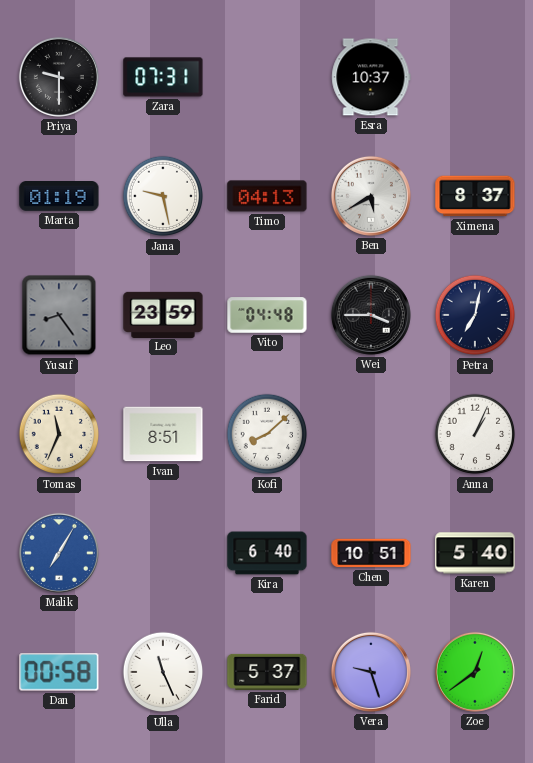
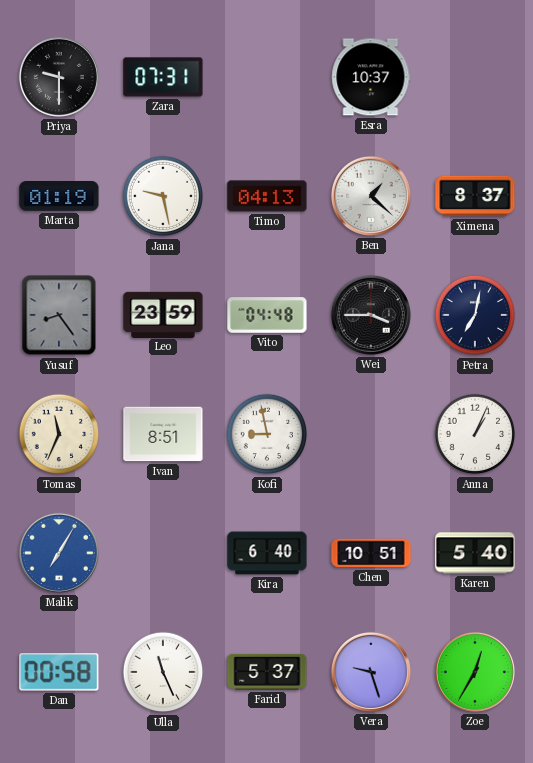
Ben: 5:40 -> 1:22
Kofi: 8:08 -> 8:58
Zoe: 12:39 -> 12:35
